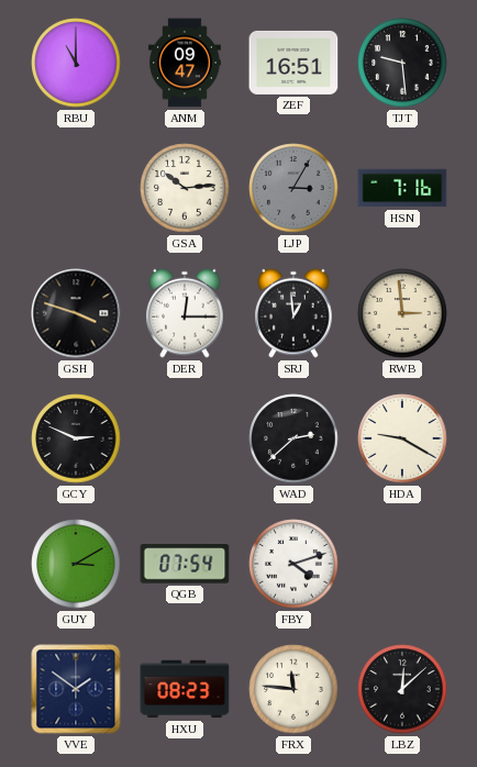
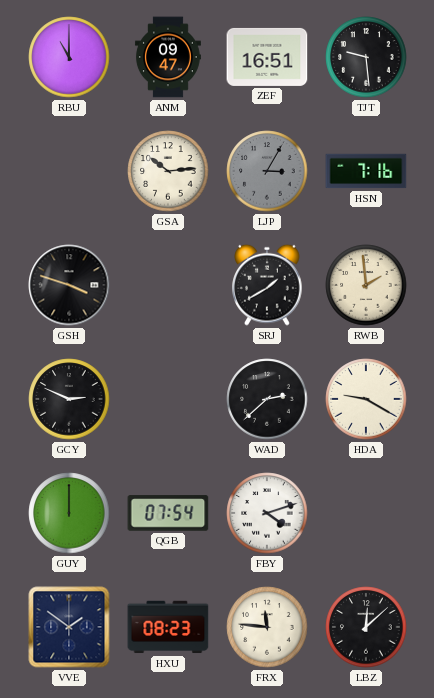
DER: 12:15 -> none
SRJ: 12:59 -> 1:40
RWB: 2:59 -> 1:59
GUY: 3:10 -> 12:00
